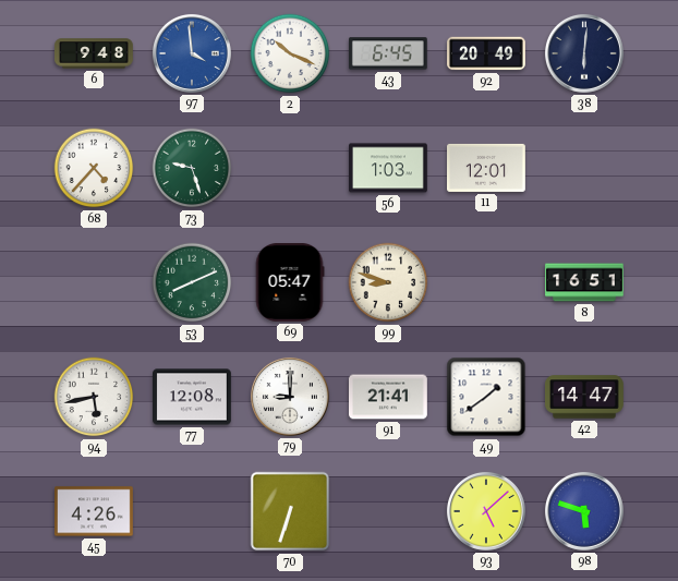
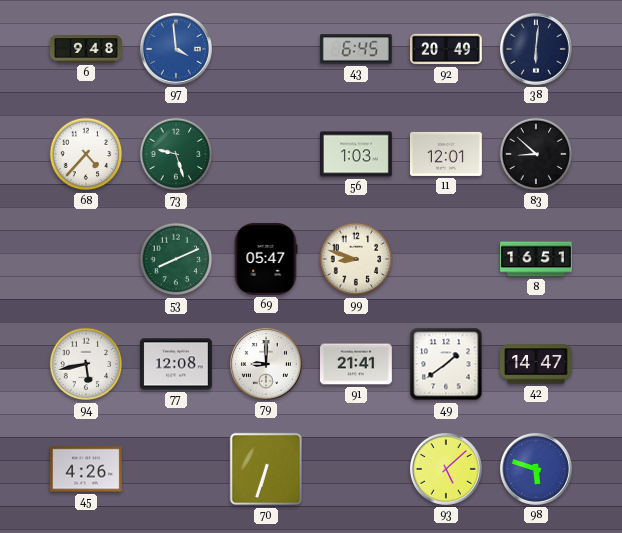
2: 10:19 -> none
83: none -> 8:52
